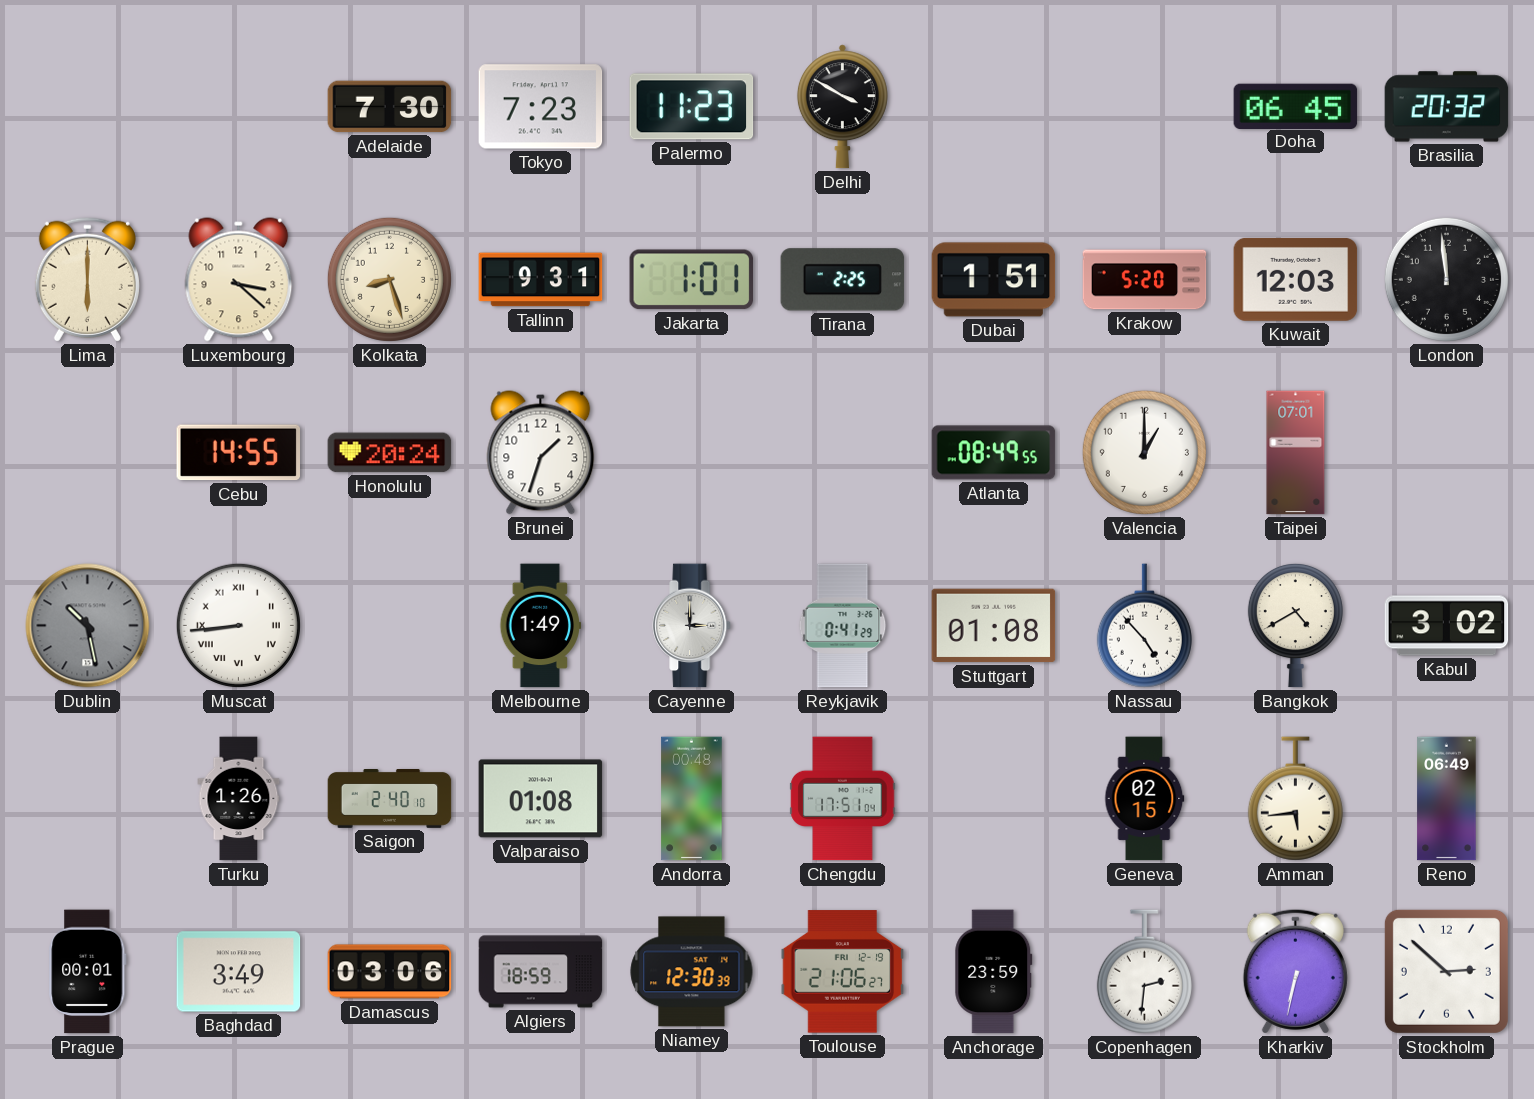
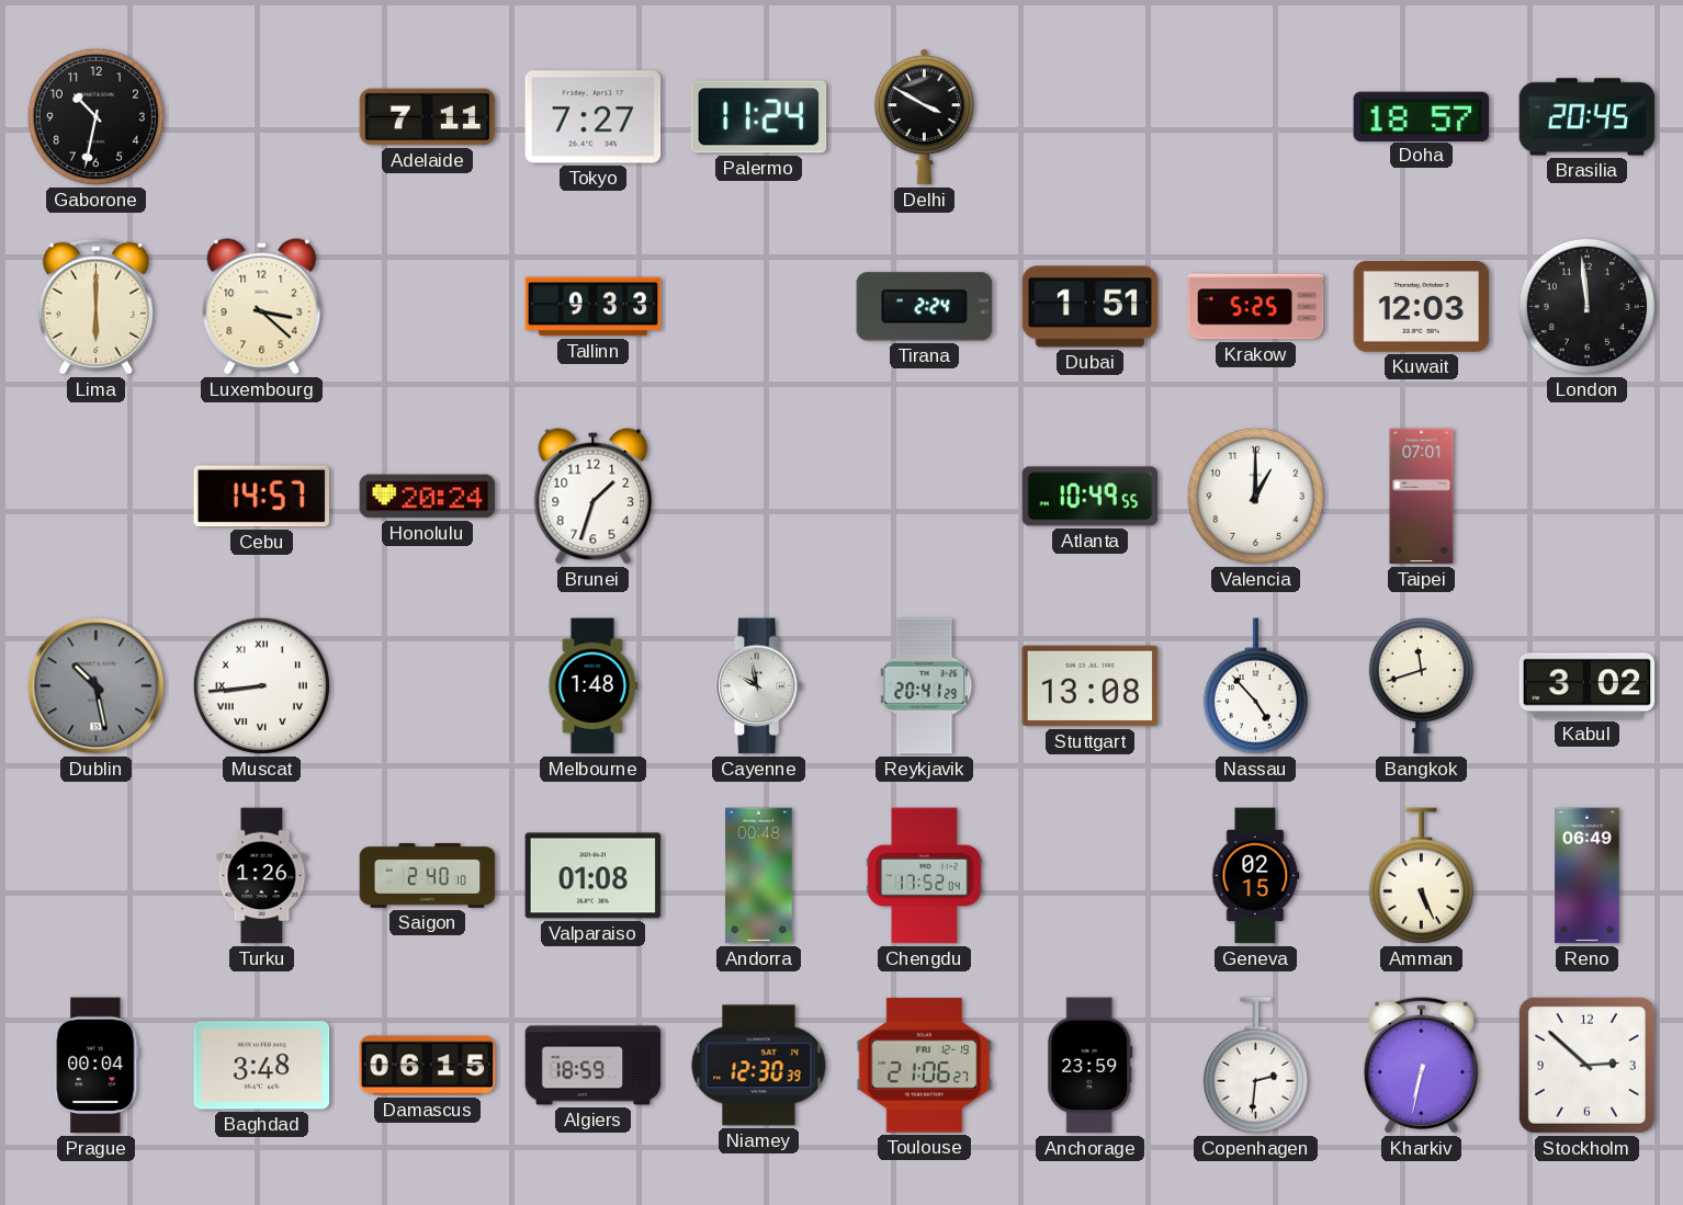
Gaborone: none -> 10:32
Adelaide: 7:30 -> 7:11
Tokyo: 7:23 -> 7:27
Palermo: 11:23 -> 11:24
Doha: 06:45 -> 18:57
Brasilia: 20:32 -> 20:45
Kolkata: 8:27 -> none
Tallinn: 9:31 -> 9:33
Jakarta: 1:01 -> none
Tirana: 2:25 -> 2:24
Krakow: 5:20 -> 5:25
Cebu: 14:55 -> 14:57
Atlanta: 08:49 -> 10:49
Melbourne: 1:49 -> 1:48
Cayenne: 3:00 -> 9:58
Reykjavik: 0:41 -> 20:41
Stuttgart: 01:08 -> 13:08
Bangkok: 4:40 -> 11:42
Chengdu: 17:51 -> 17:52
Amman: 5:44 -> 5:26
Prague: 00:01 -> 00:04
Baghdad: 3:49 -> 3:48
Damascus: 03:06 -> 06:15
